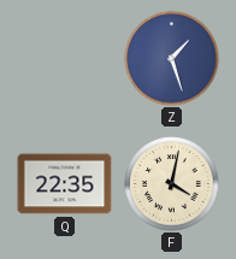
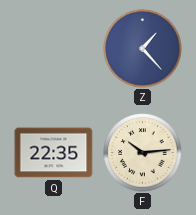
Z: 1:27 -> 1:23
F: 4:02 -> 10:14
